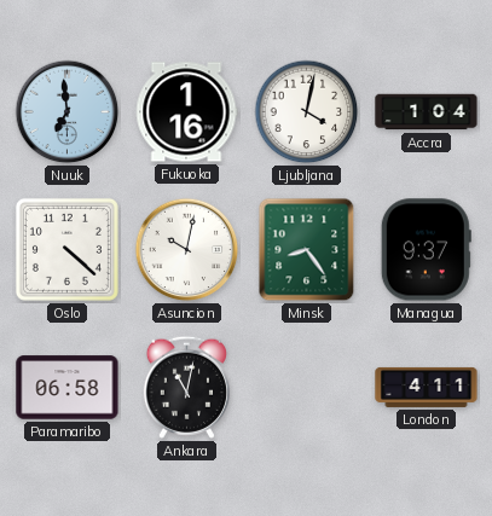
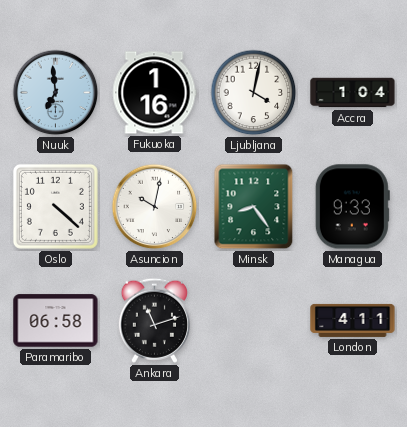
Managua: 9:37 -> 9:33
Ankara: 11:02 -> 11:12
